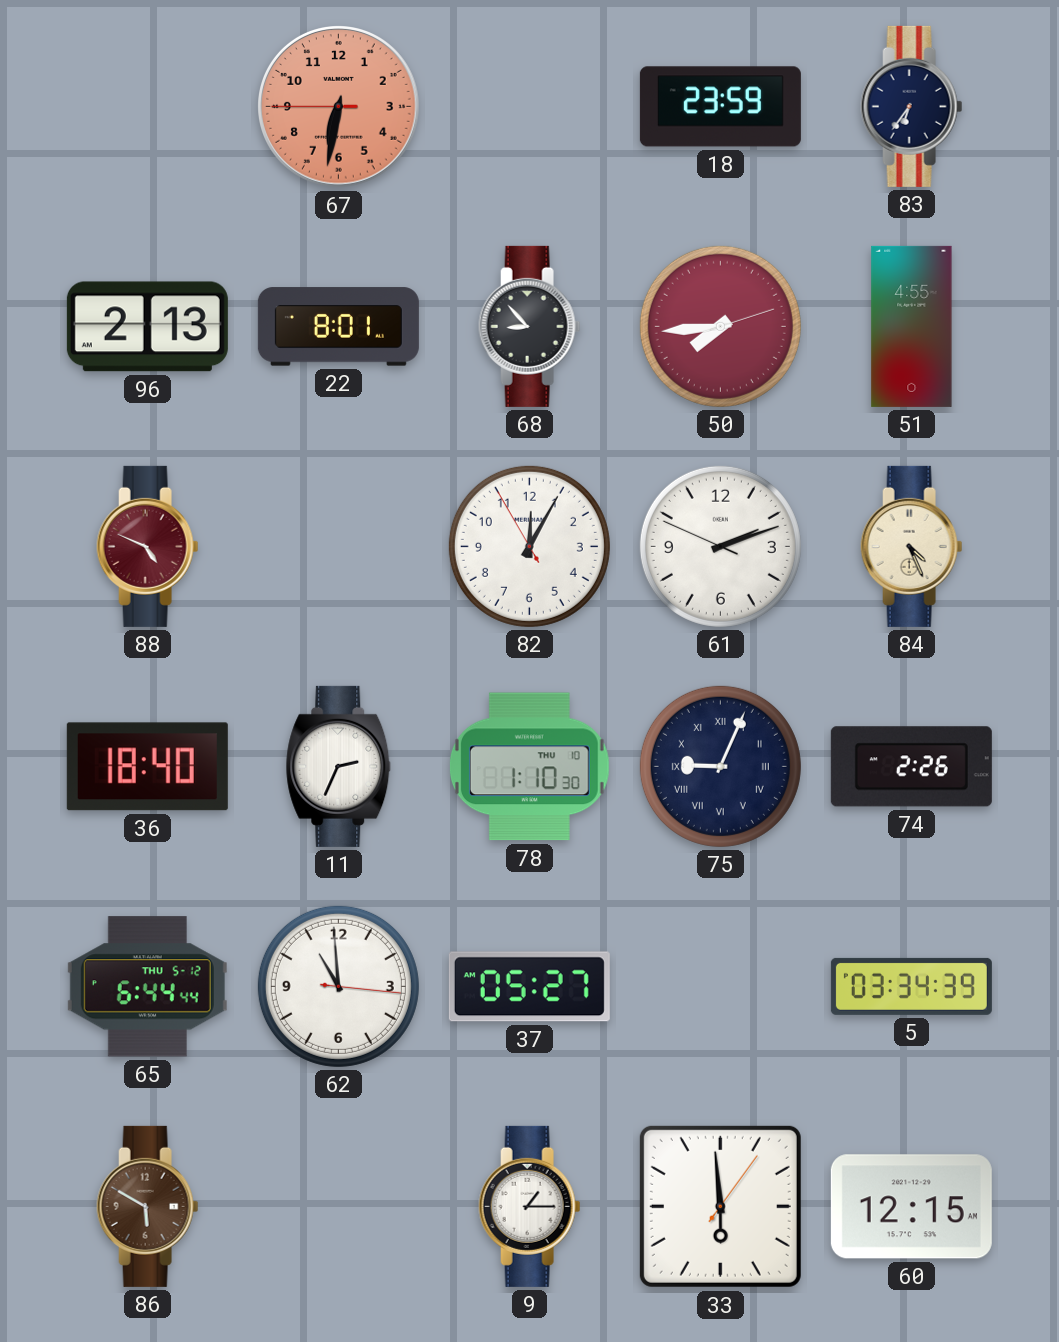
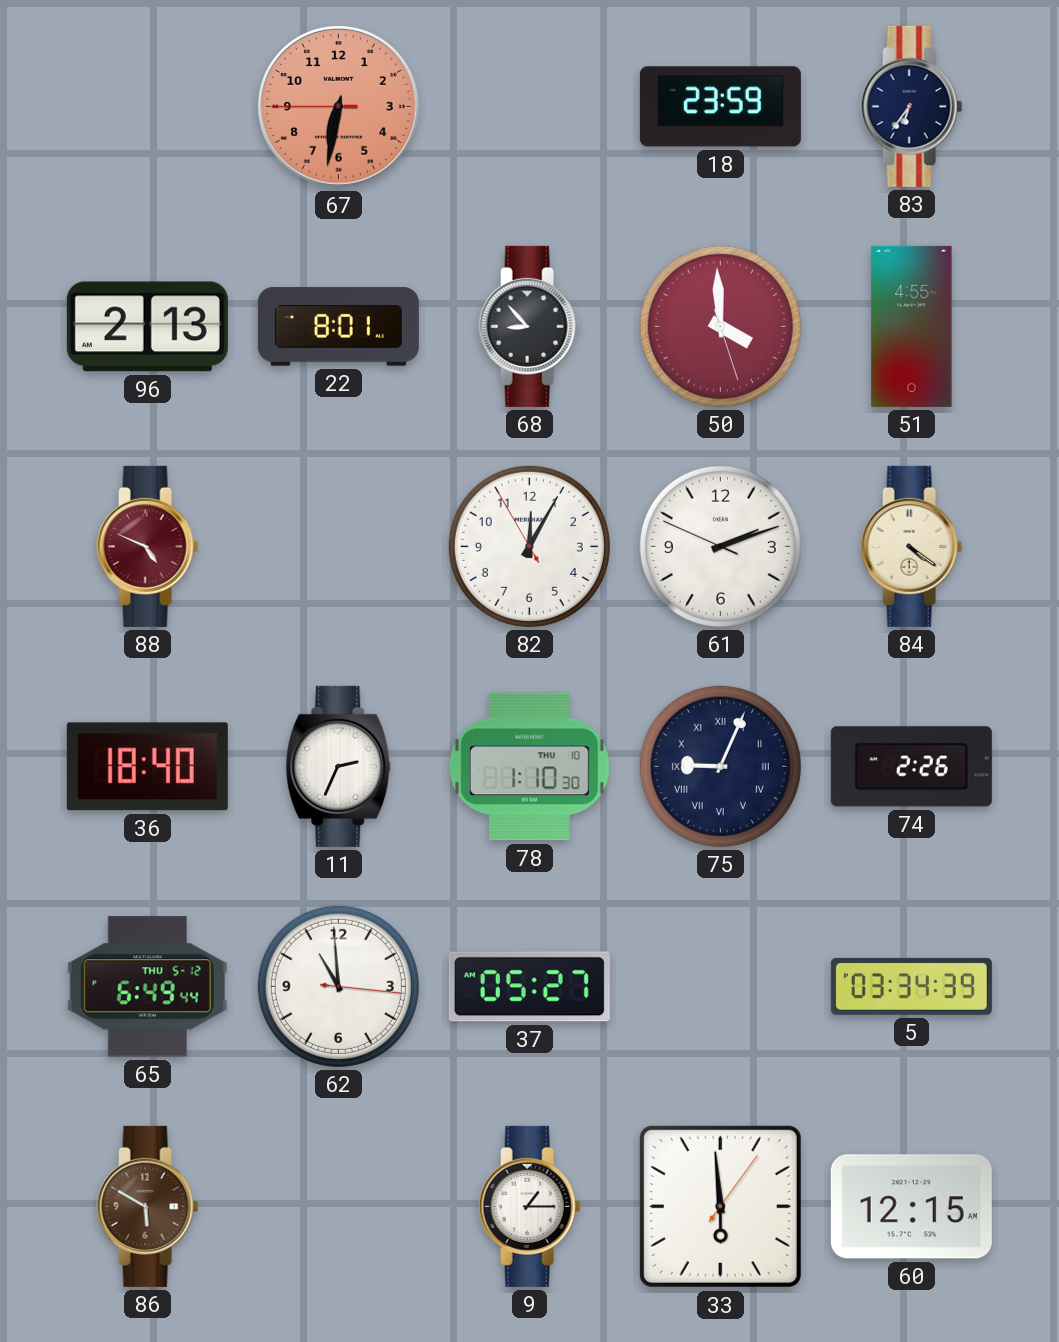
50: 7:44 -> 3:59
84: 4:26 -> 4:21
65: 6:44 -> 6:49
